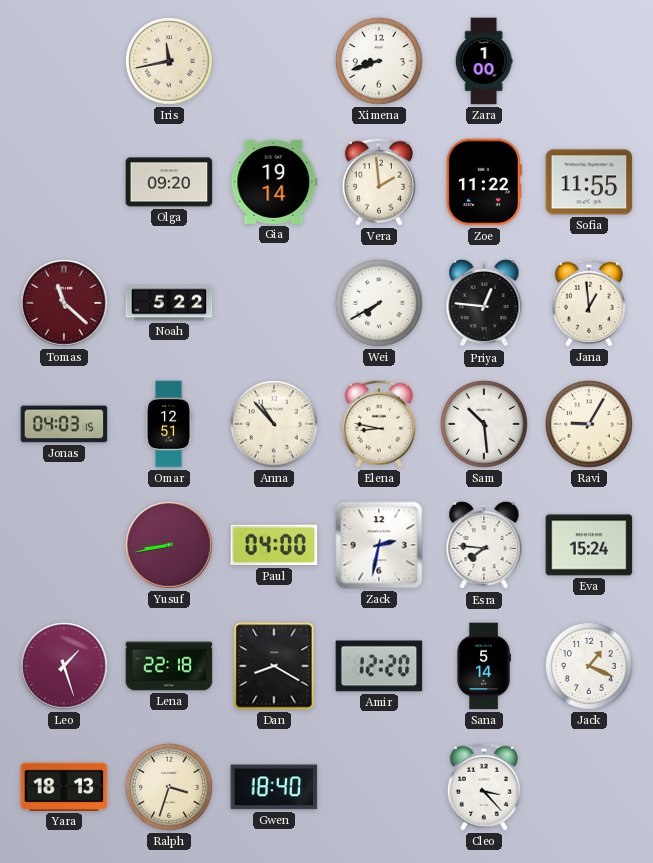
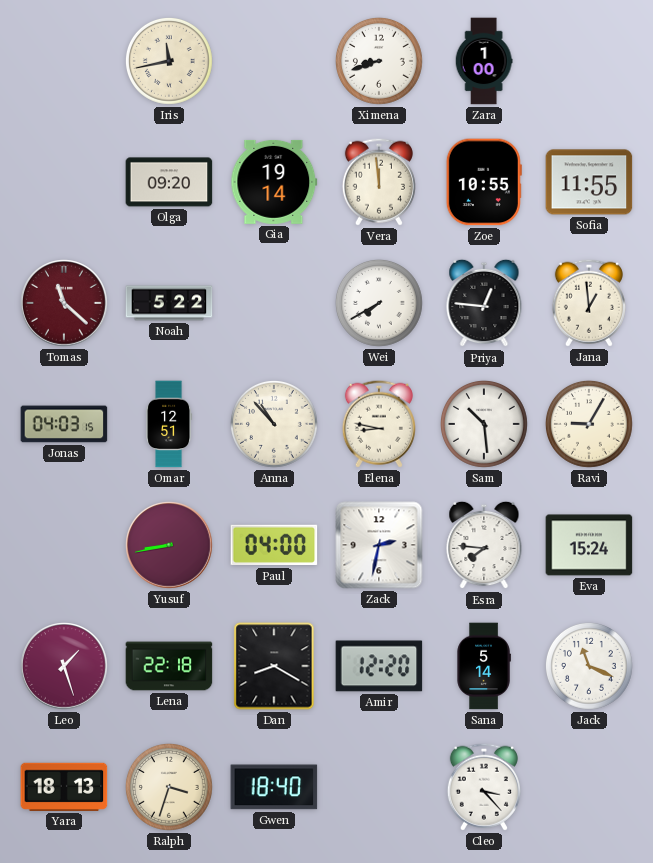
Vera: 1:59 -> 11:59
Zoe: 11:22 -> 10:55
Jack: 1:19 -> 11:19
